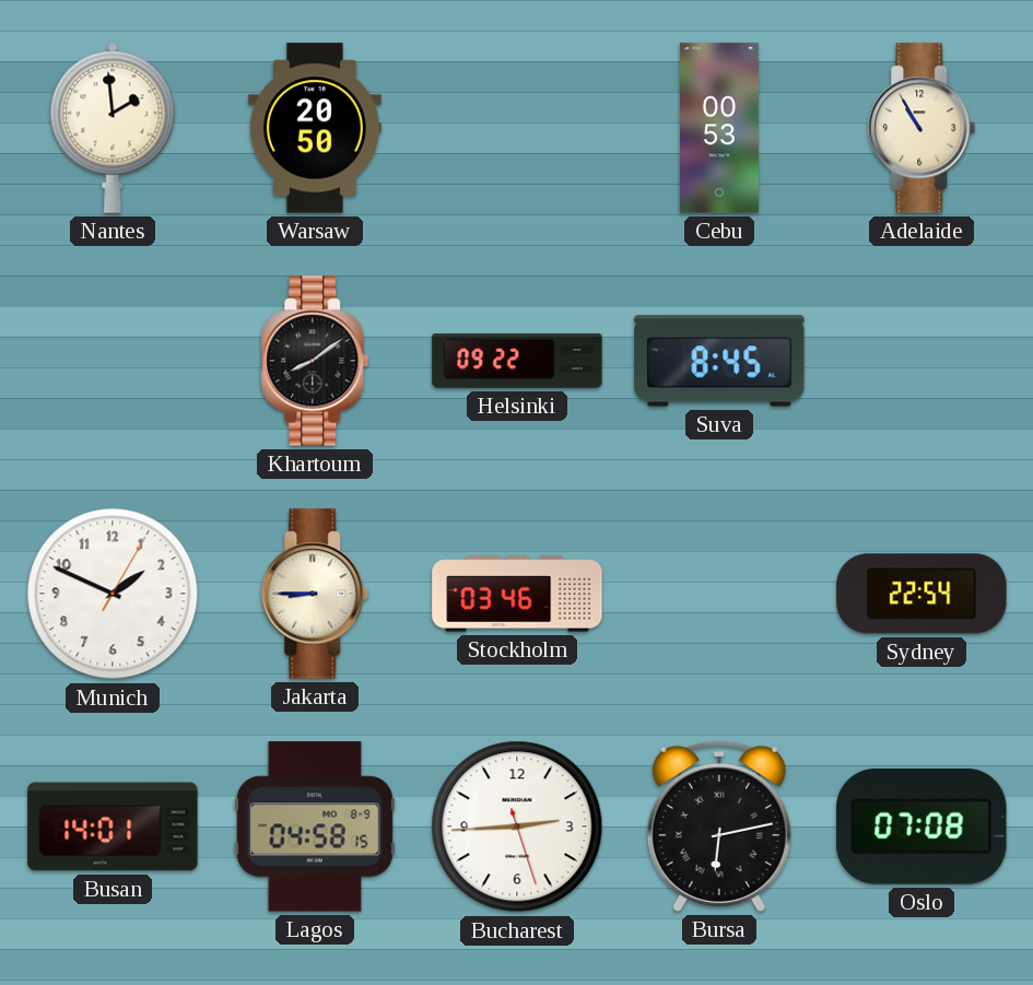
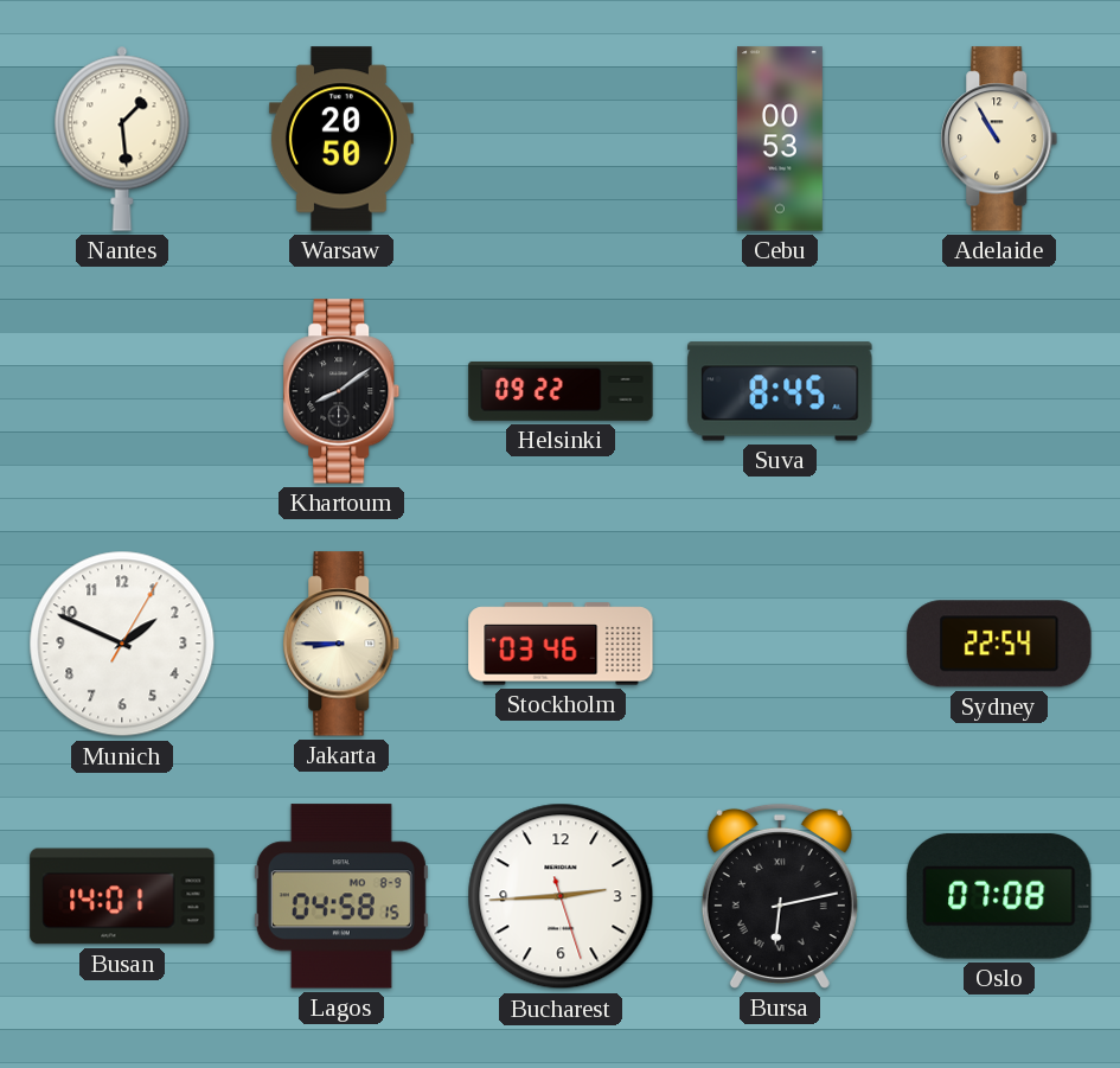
Nantes: 1:59 -> 1:29
